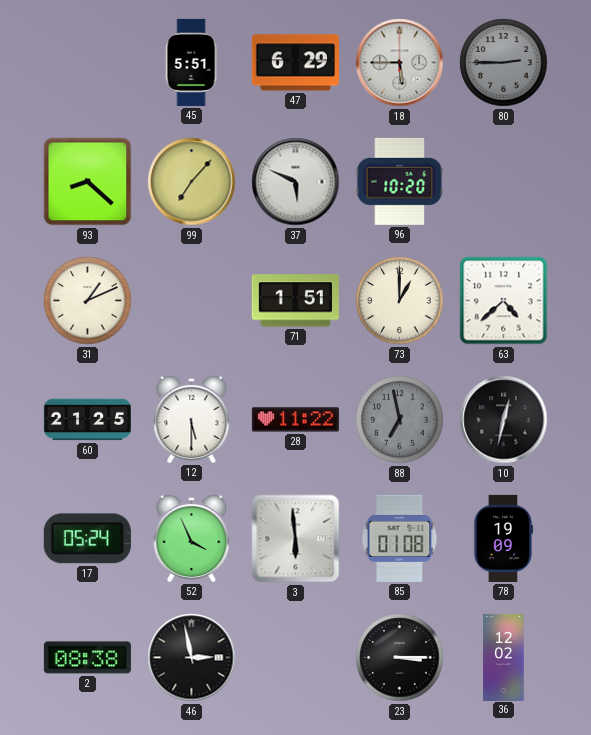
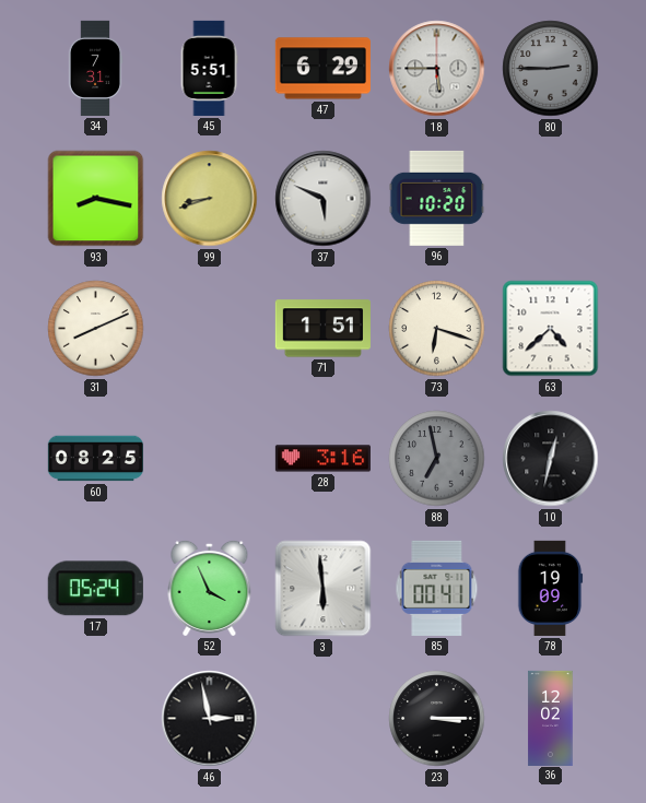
34: none -> 7:31
93: 8:22 -> 8:17
99: 7:07 -> 8:42
31: 1:11 -> 8:11
73: 1:00 -> 6:18
60: 21:25 -> 08:25
12: 5:30 -> none
28: 11:22 -> 3:16
85: 01:08 -> 00:41
2: 08:38 -> none
